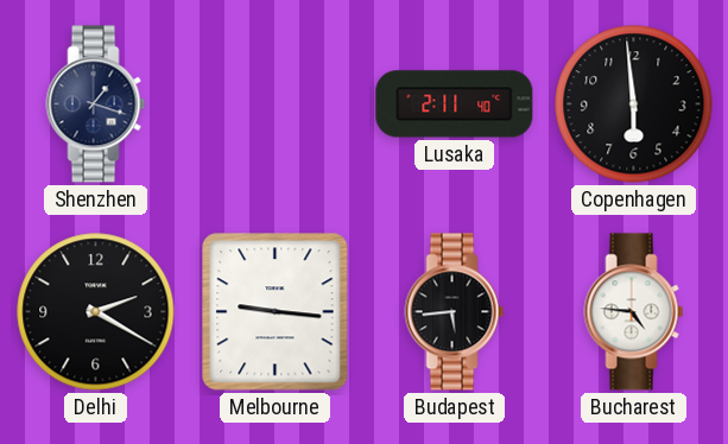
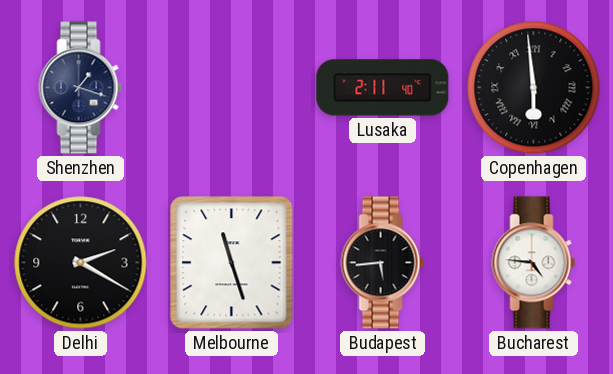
Copenhagen numerals: Arabic -> Roman
Melbourne: 9:16 -> 11:27
